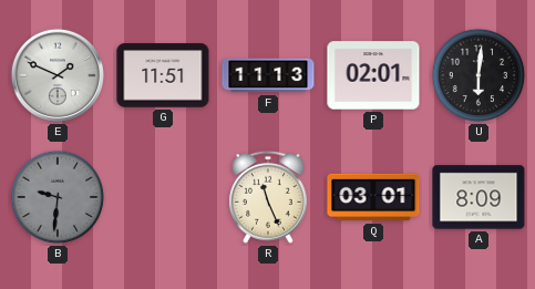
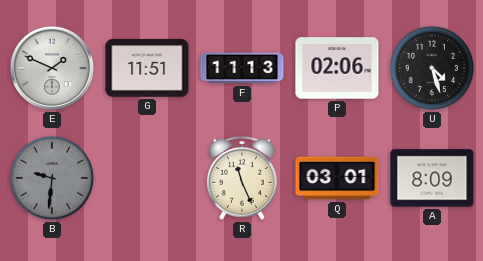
P: 02:01 -> 02:06
U: 6:01 -> 4:27
